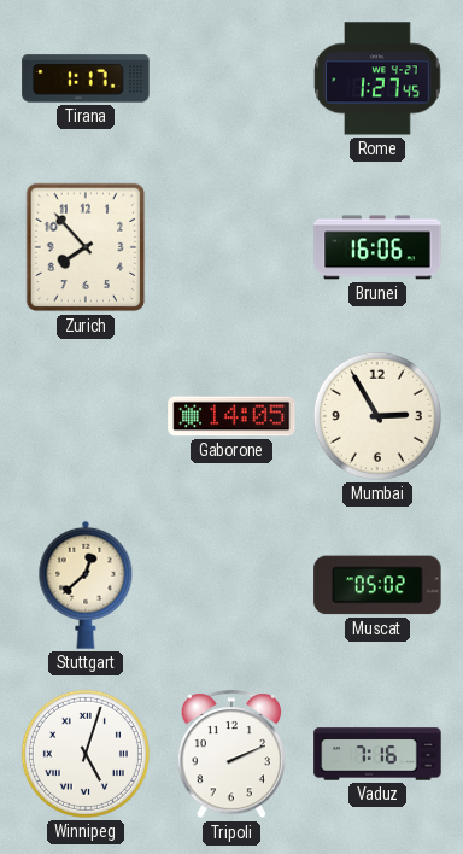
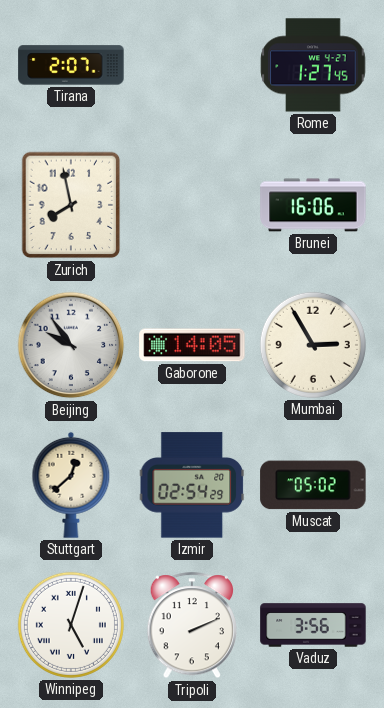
Tirana: 1:17 -> 2:07
Zurich: 7:53 -> 7:58
Beijing: none -> 9:54
Izmir: none -> 02:54
Vaduz: 7:16 -> 3:56
